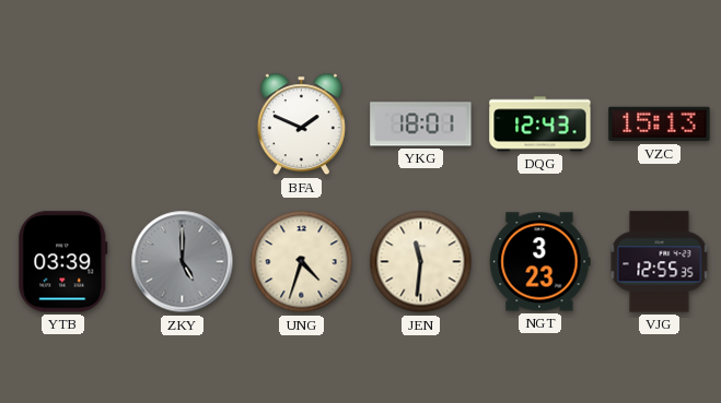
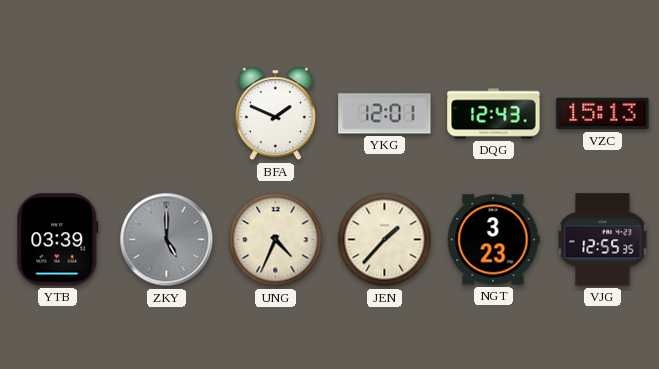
YKG: 18:01 -> 12:01
UNG: 4:33 -> 4:34
JEN: 11:31 -> 1:37
